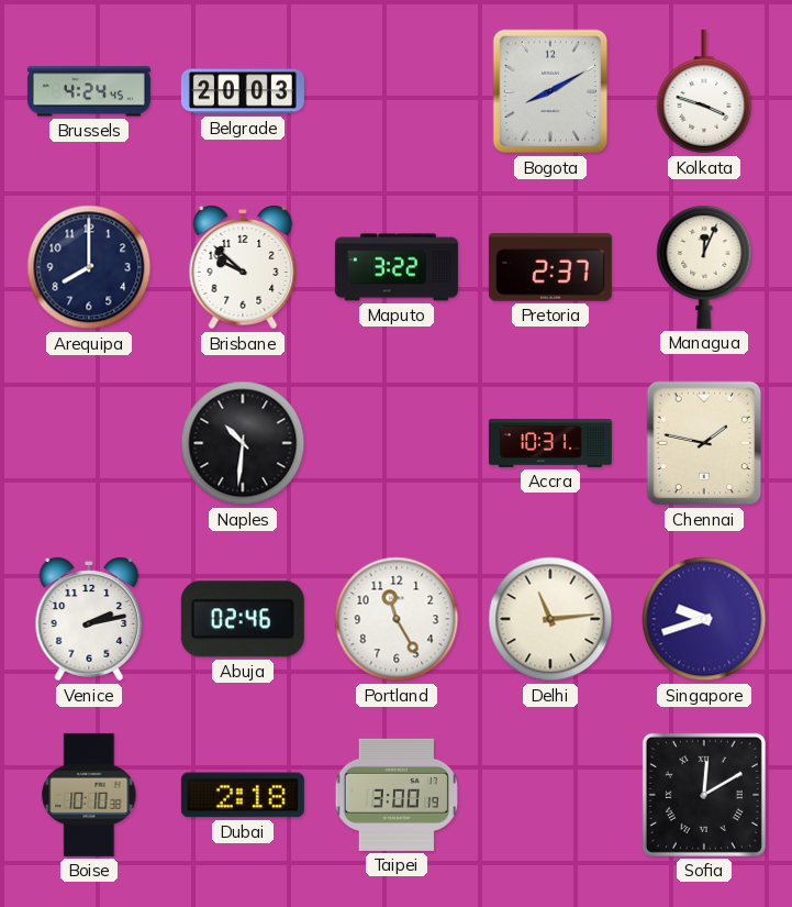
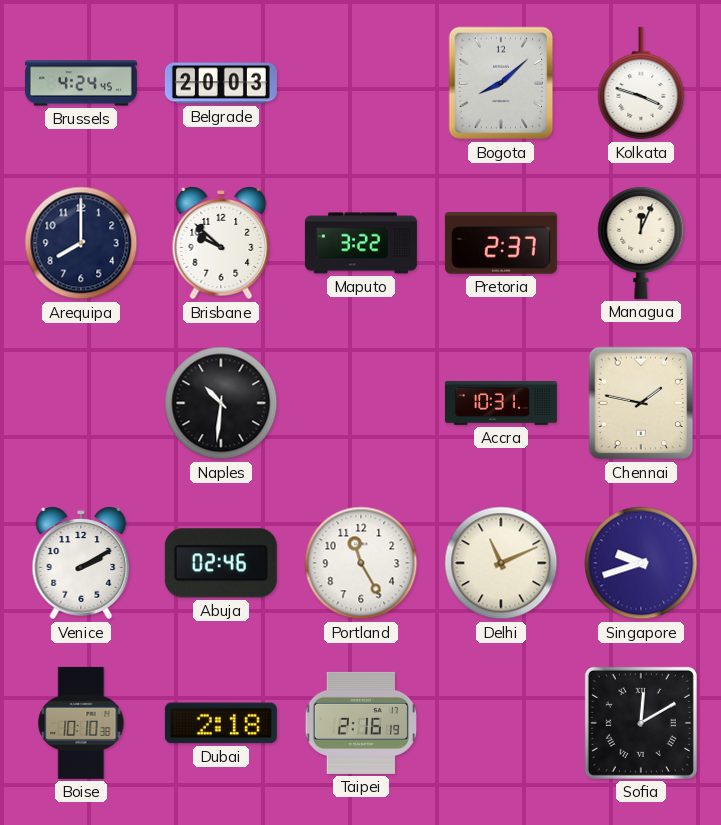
Bogota: 8:10 -> 8:08
Venice: 2:13 -> 2:10
Delhi: 11:14 -> 11:11
Taipei: 3:00 -> 2:16
